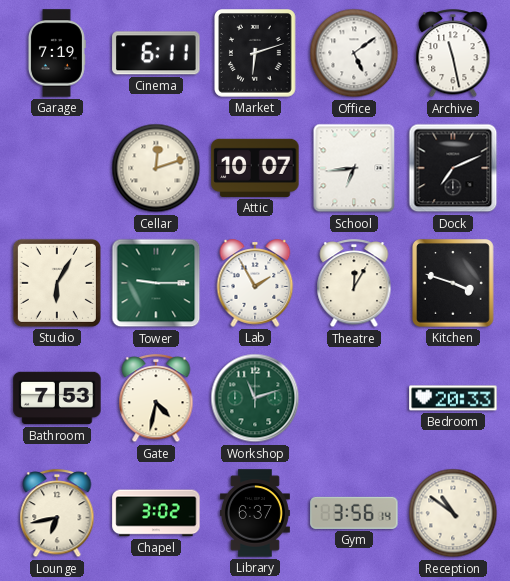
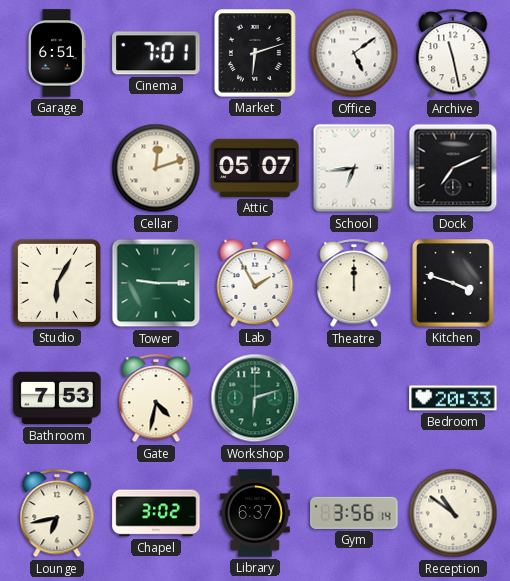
Garage: 7:19 -> 6:51
Cinema: 6:11 -> 7:01
Attic: 10:07 -> 05:07
Theatre: 12:05 -> 12:00
Workshop: 11:12 -> 6:12
